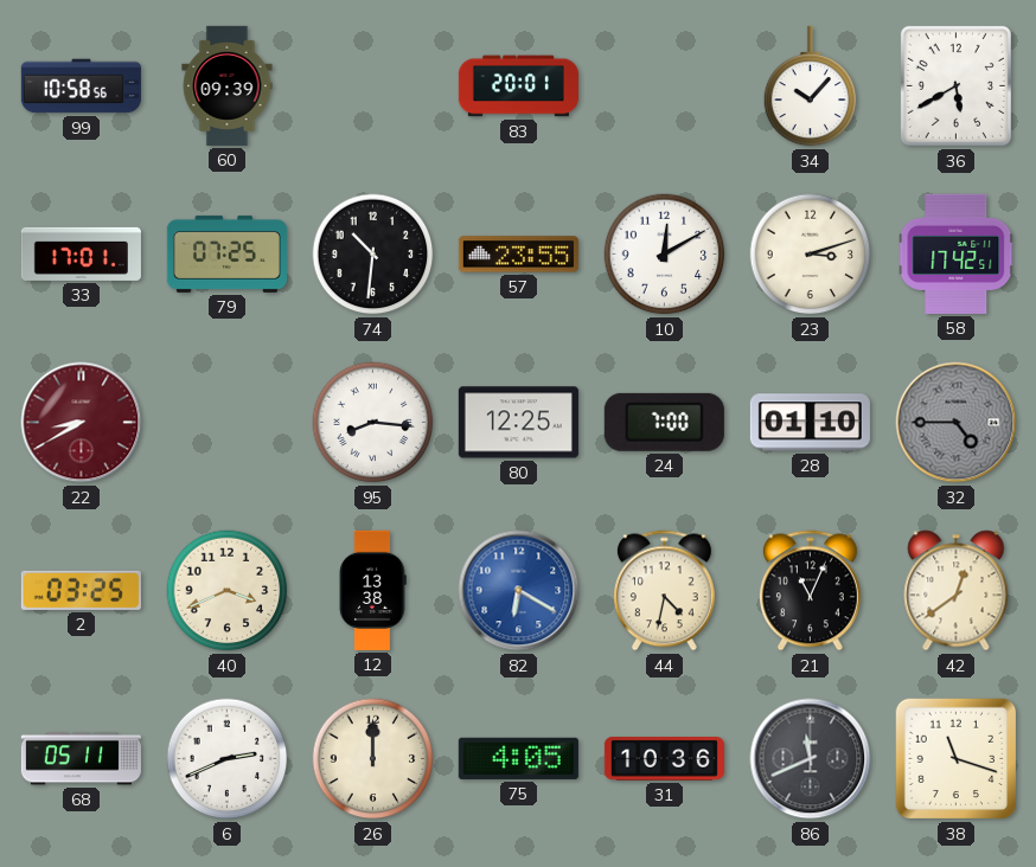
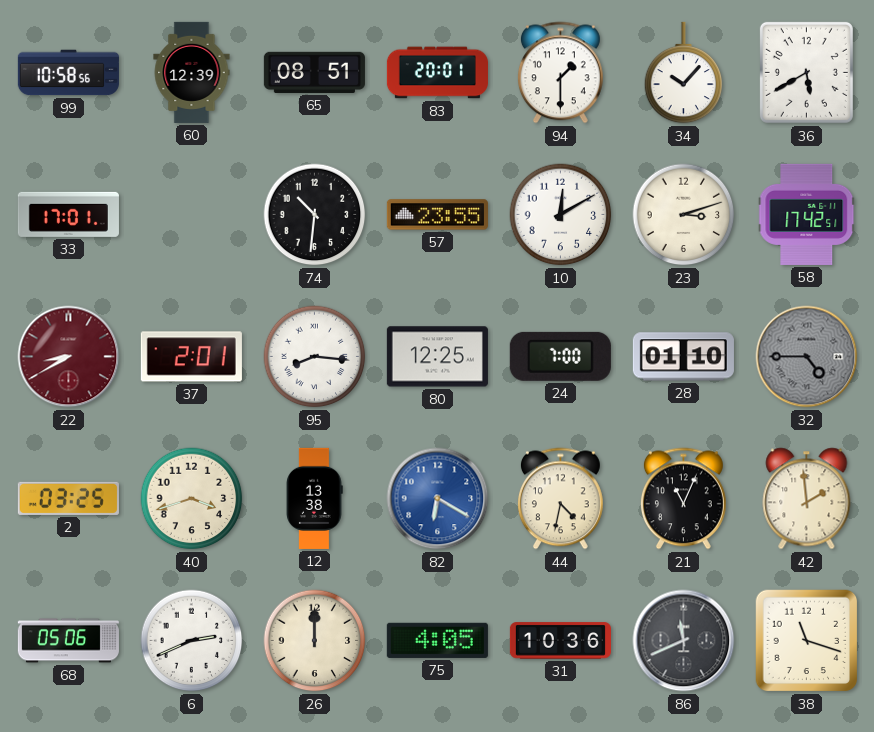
60: 09:39 -> 12:39
65: none -> 08:51
94: none -> 1:30
79: 07:25 -> none
37: none -> 2:01
40: 3:41 -> 3:42
42: 12:39 -> 1:59
68: 05:11 -> 05:06
